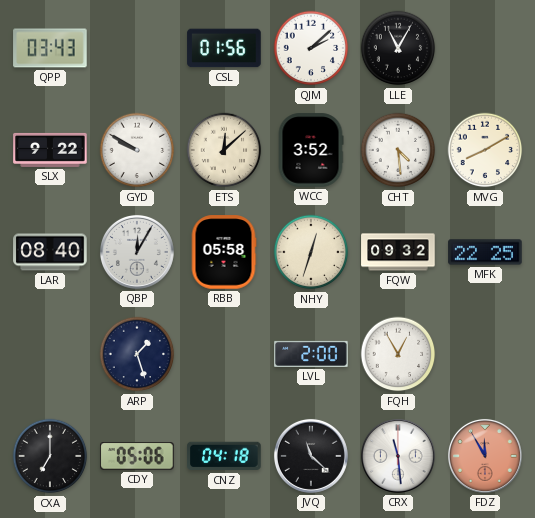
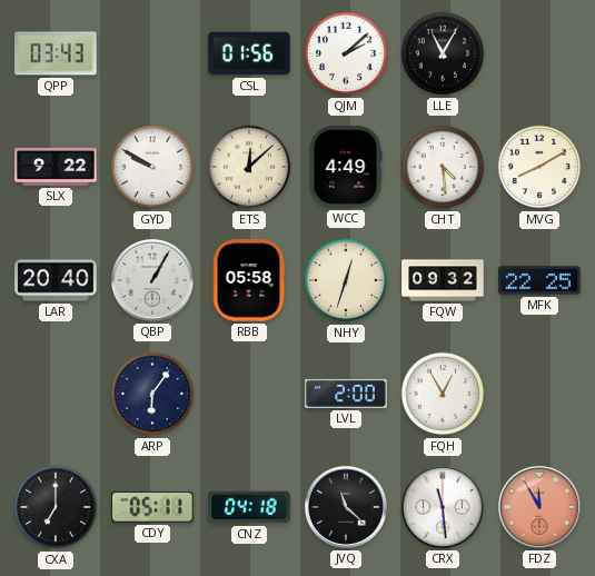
WCC: 3:52 -> 4:49
LAR: 08:40 -> 20:40
QBP: 12:05 -> 1:05
ARP: 1:27 -> 6:06
CDY: 05:06 -> 05:11
